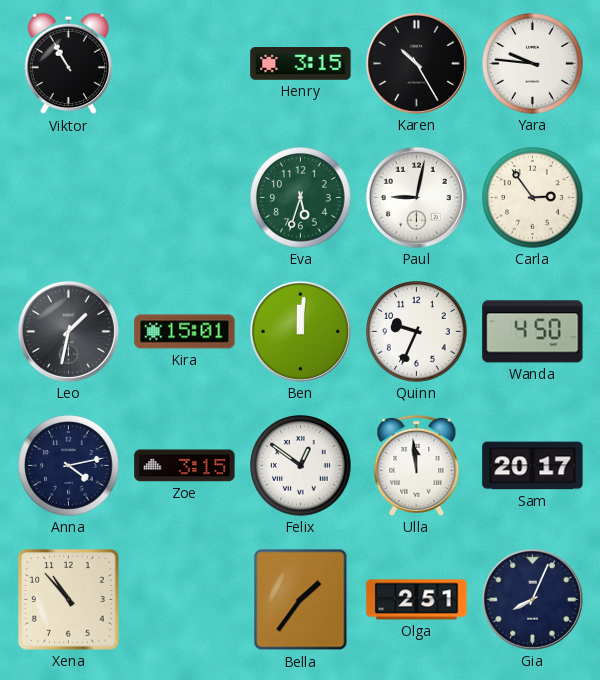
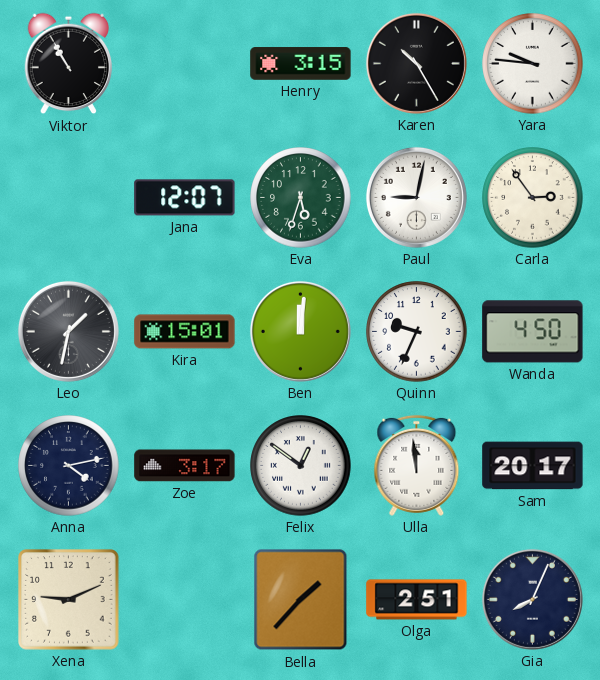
Jana: none -> 12:07
Zoe: 3:15 -> 3:17
Xena: 10:53 -> 9:11
Bella: 1:36 -> 1:37
